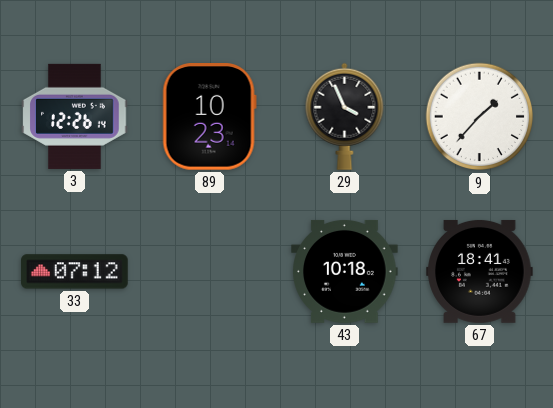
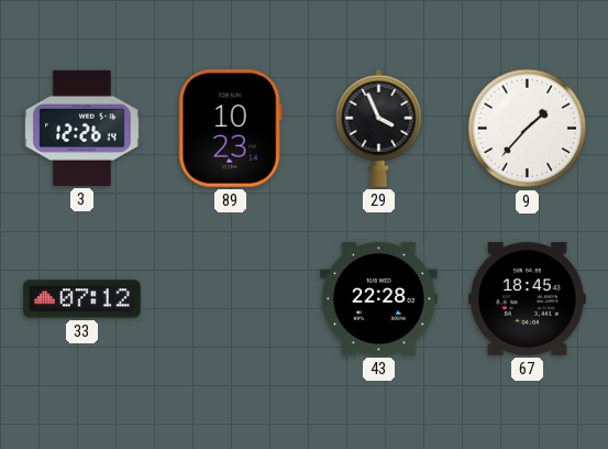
43: 10:18 -> 22:28
67: 18:41 -> 18:45
